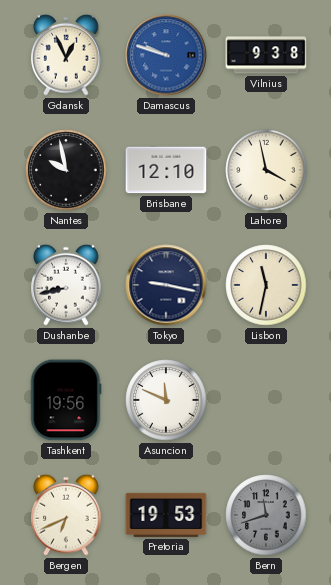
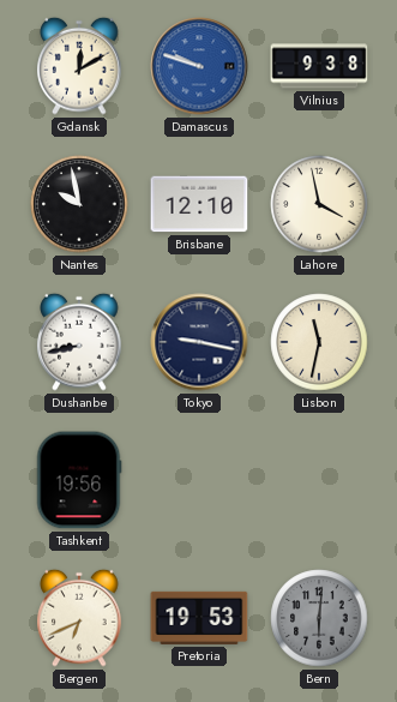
Gdansk: 12:56 -> 12:10
Asuncion: 11:49 -> none
Bern: 11:42 -> 6:01
